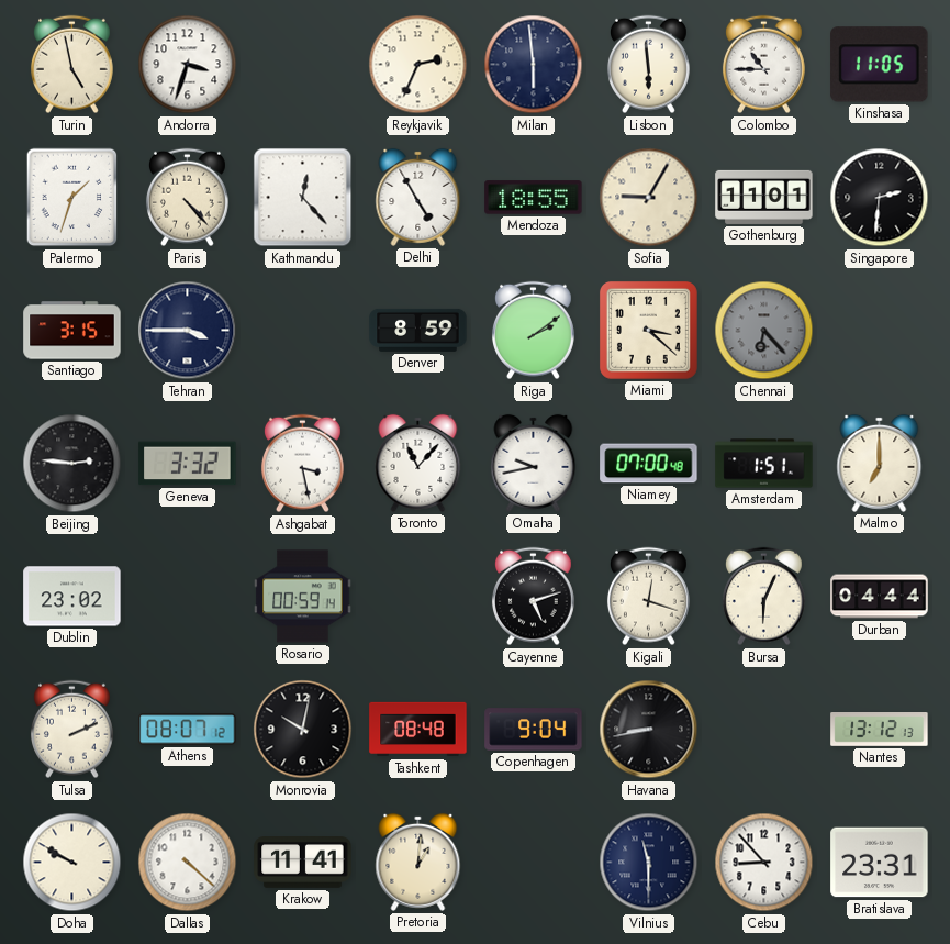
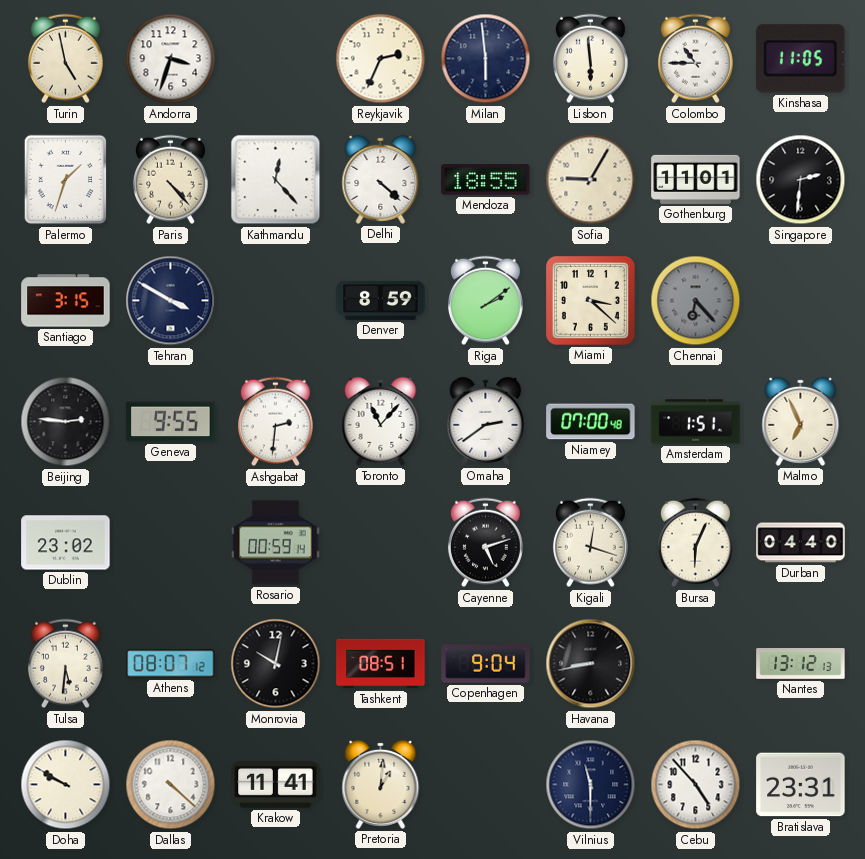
Delhi: 4:55 -> 4:22
Tehran: 3:45 -> 3:50
Geneva: 3:32 -> 9:55
Ashgabat: 3:28 -> 2:31
Omaha: 9:43 -> 2:39
Malmo: 7:00 -> 6:56
Durban: 04:44 -> 04:40
Tulsa: 2:11 -> 5:31
Tashkent: 08:48 -> 08:51
Cebu: 8:53 -> 4:53
